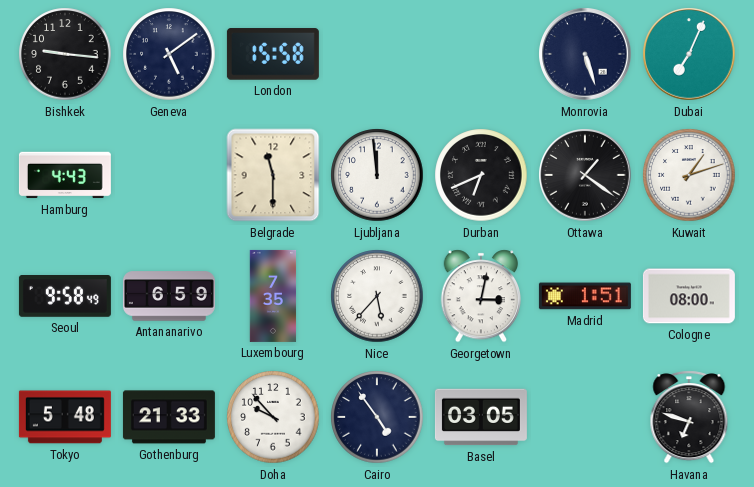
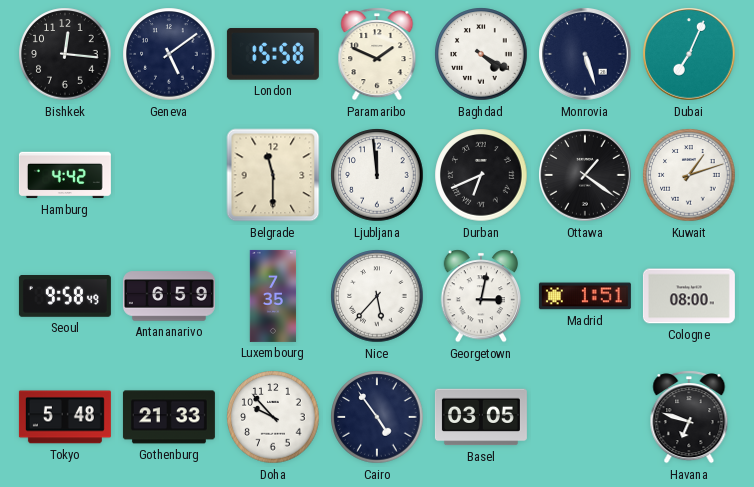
Bishkek: 9:16 -> 12:16
Paramaribo: none -> 1:49
Baghdad: none -> 4:20
Hamburg: 4:43 -> 4:42
